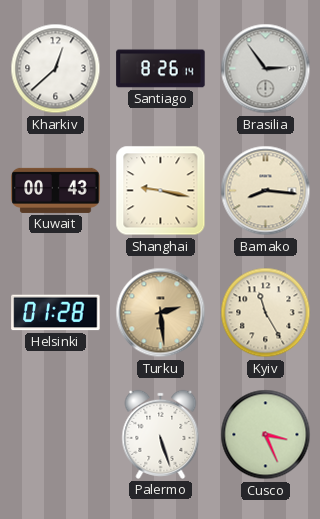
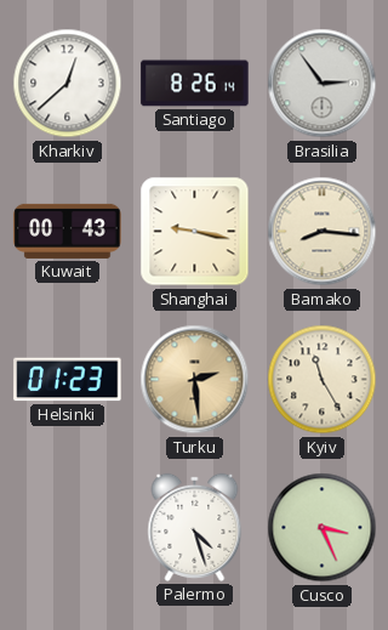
Helsinki: 01:28 -> 01:23
Palermo: 5:27 -> 4:27
